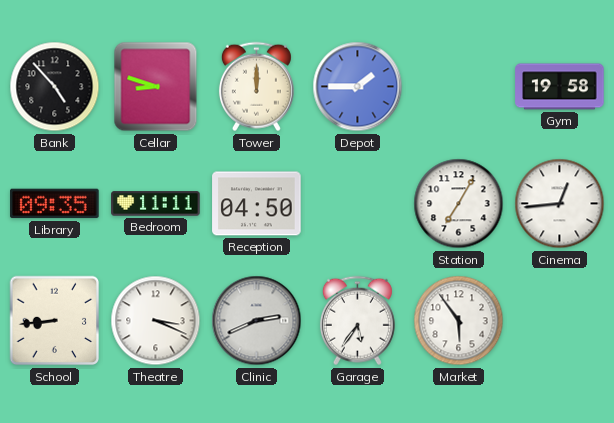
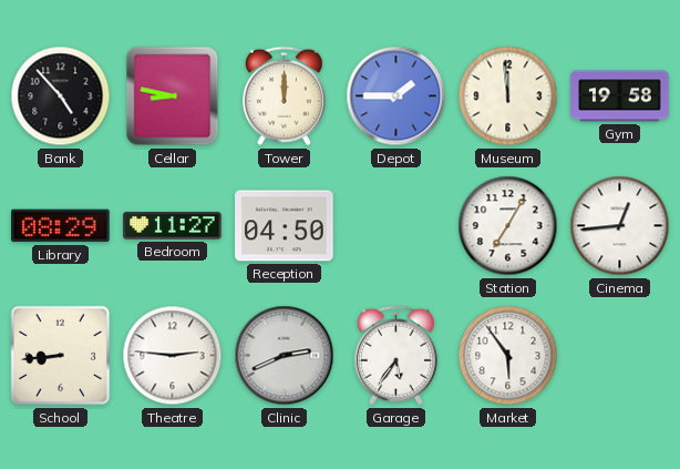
Cellar: 8:48 -> 8:47
Museum: none -> 11:59
Library: 09:35 -> 08:29
Bedroom: 11:11 -> 11:27
Theatre: 3:19 -> 2:46
